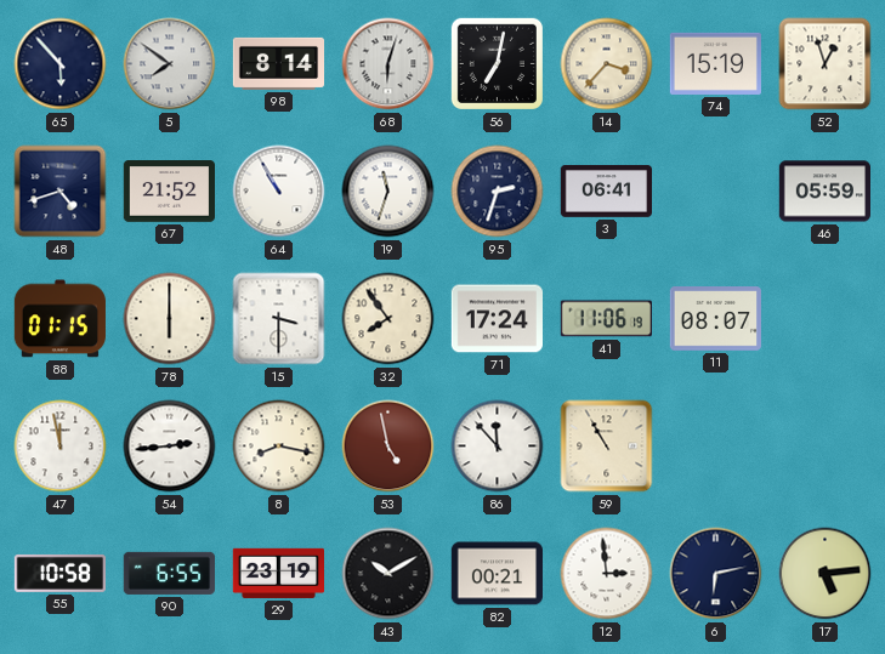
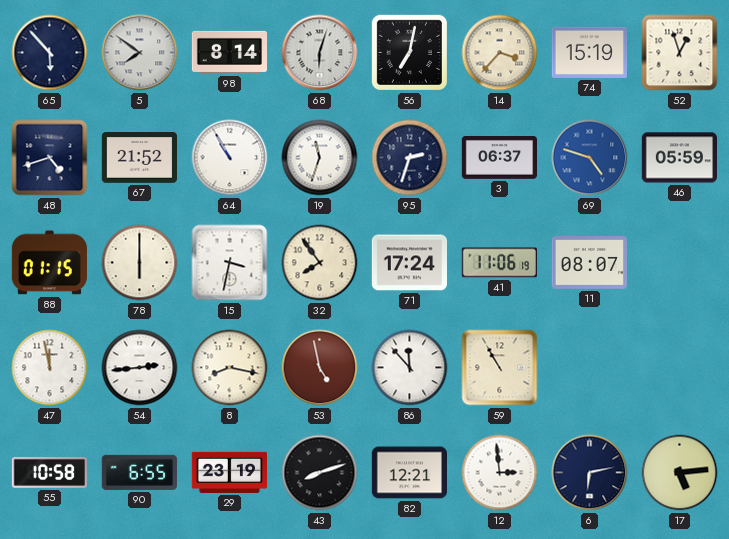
3: 06:41 -> 06:37
69: none -> 4:48
15: 3:30 -> 3:32
43: 10:10 -> 8:12
82: 00:21 -> 12:21
